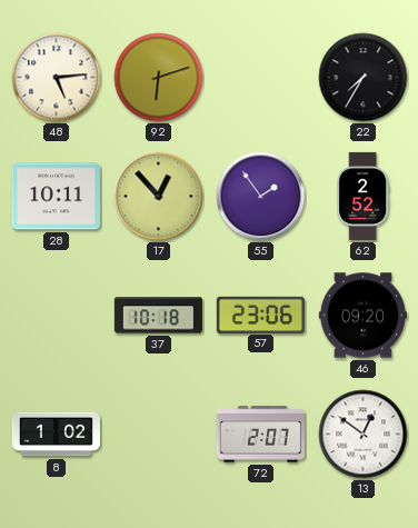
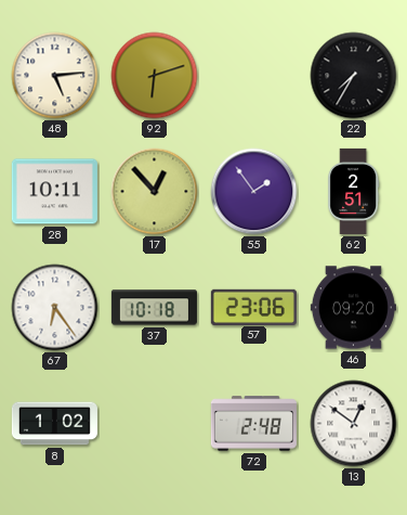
62: 2:52 -> 2:51
67: none -> 6:24
72: 2:07 -> 2:48
